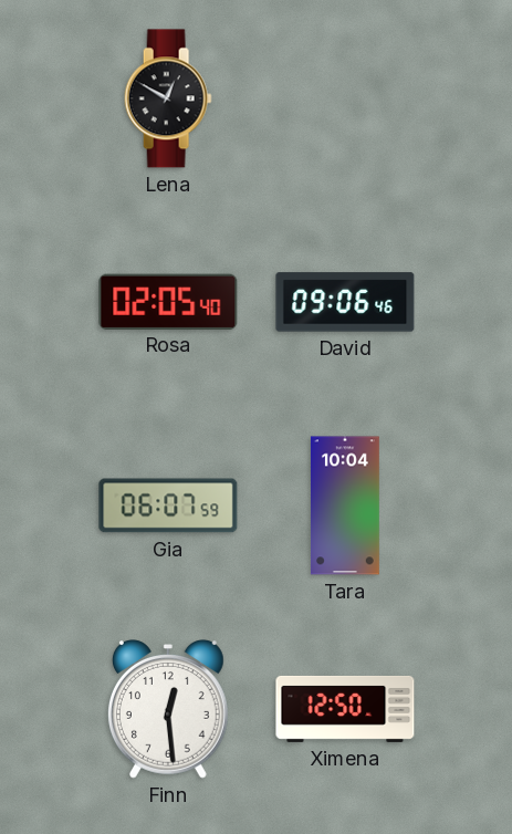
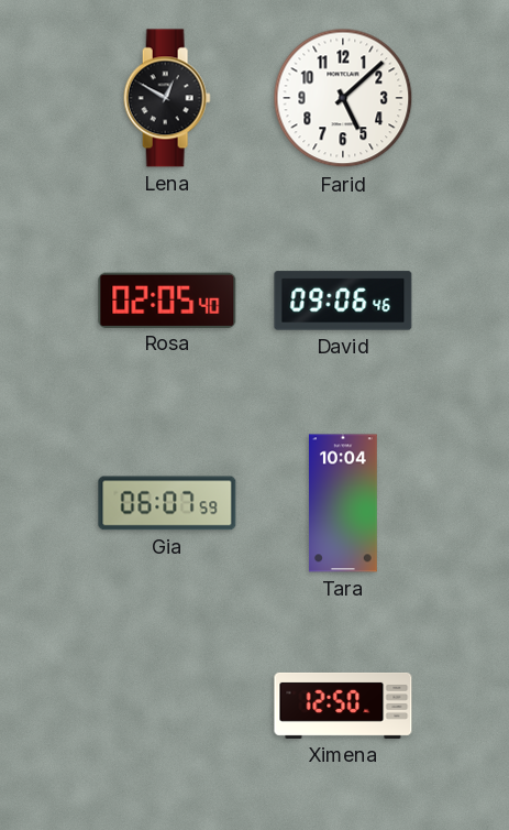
Farid: none -> 5:08
Finn: 12:29 -> none
